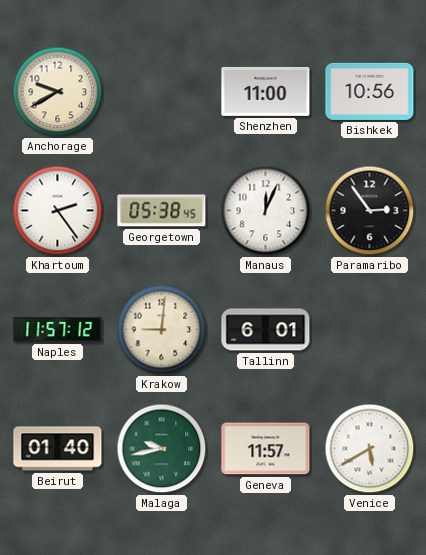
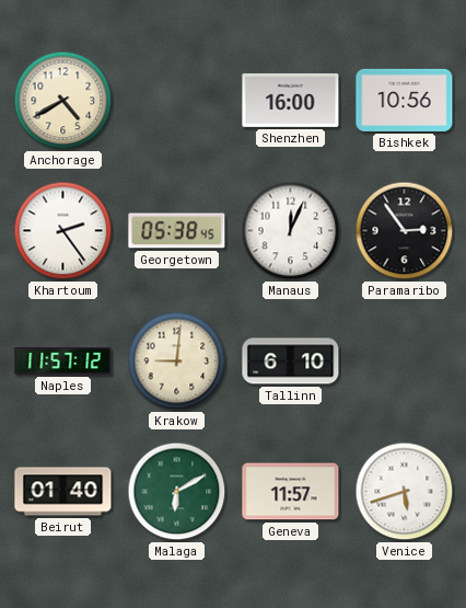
Anchorage: 9:40 -> 4:40
Shenzhen: 11:00 -> 16:00
Tallinn: 6:01 -> 6:10
Malaga: 9:43 -> 6:10
Venice: 5:40 -> 5:42
